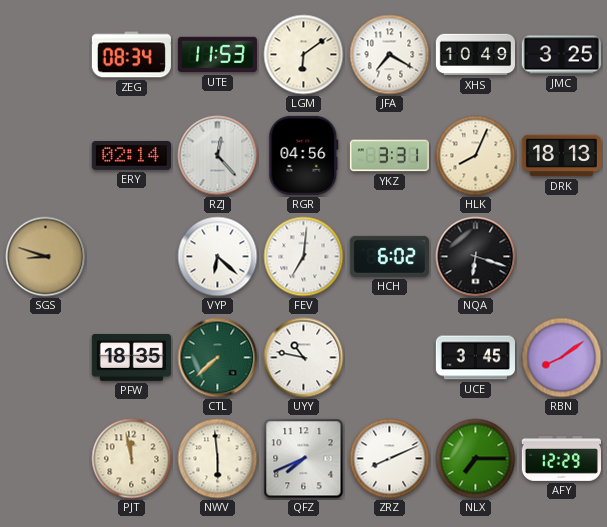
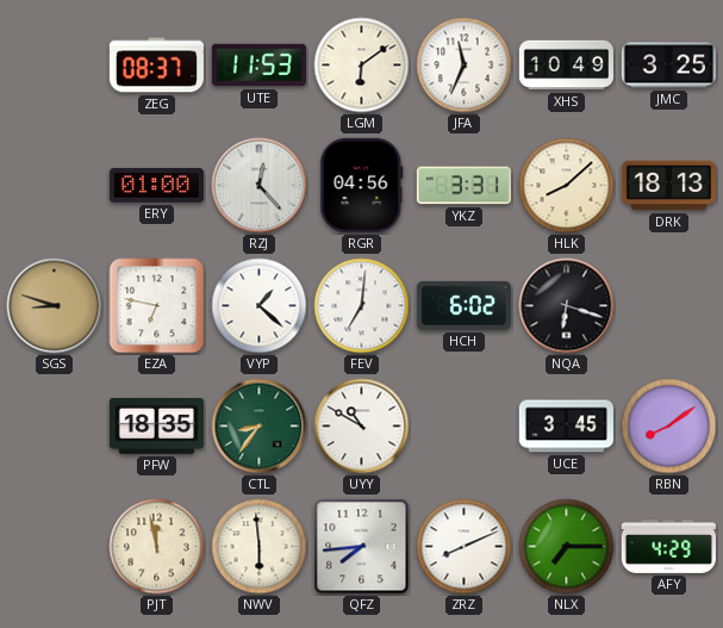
ZEG: 08:34 -> 08:37
JFA: 7:20 -> 11:34
ERY: 02:14 -> 01:00
HLK: 8:04 -> 8:08
EZA: none -> 6:47
VYP: 6:22 -> 1:22
CTL: 7:38 -> 8:36
UYY: 10:47 -> 10:50
QFZ: 7:41 -> 7:44
AFY: 12:29 -> 4:29
